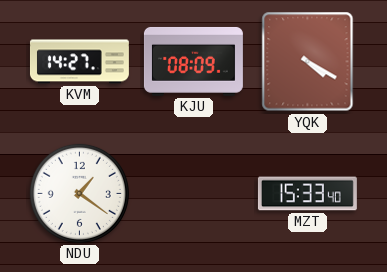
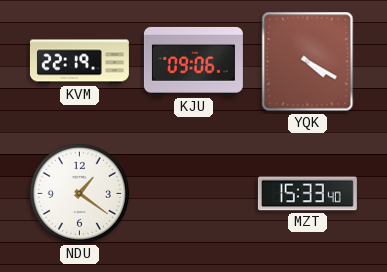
KVM: 14:27 -> 22:19
KJU: 08:09 -> 09:06
